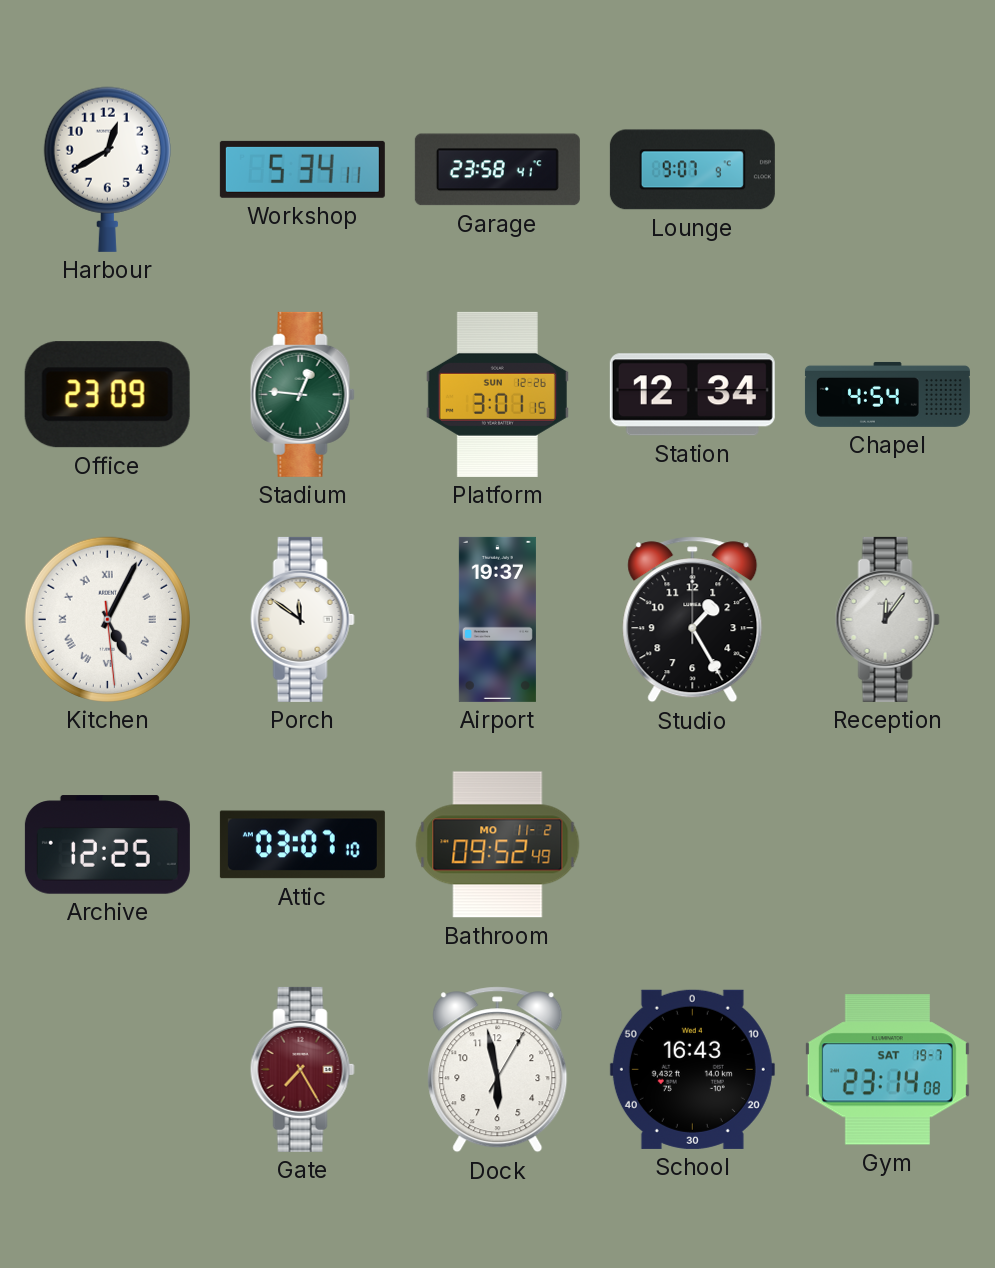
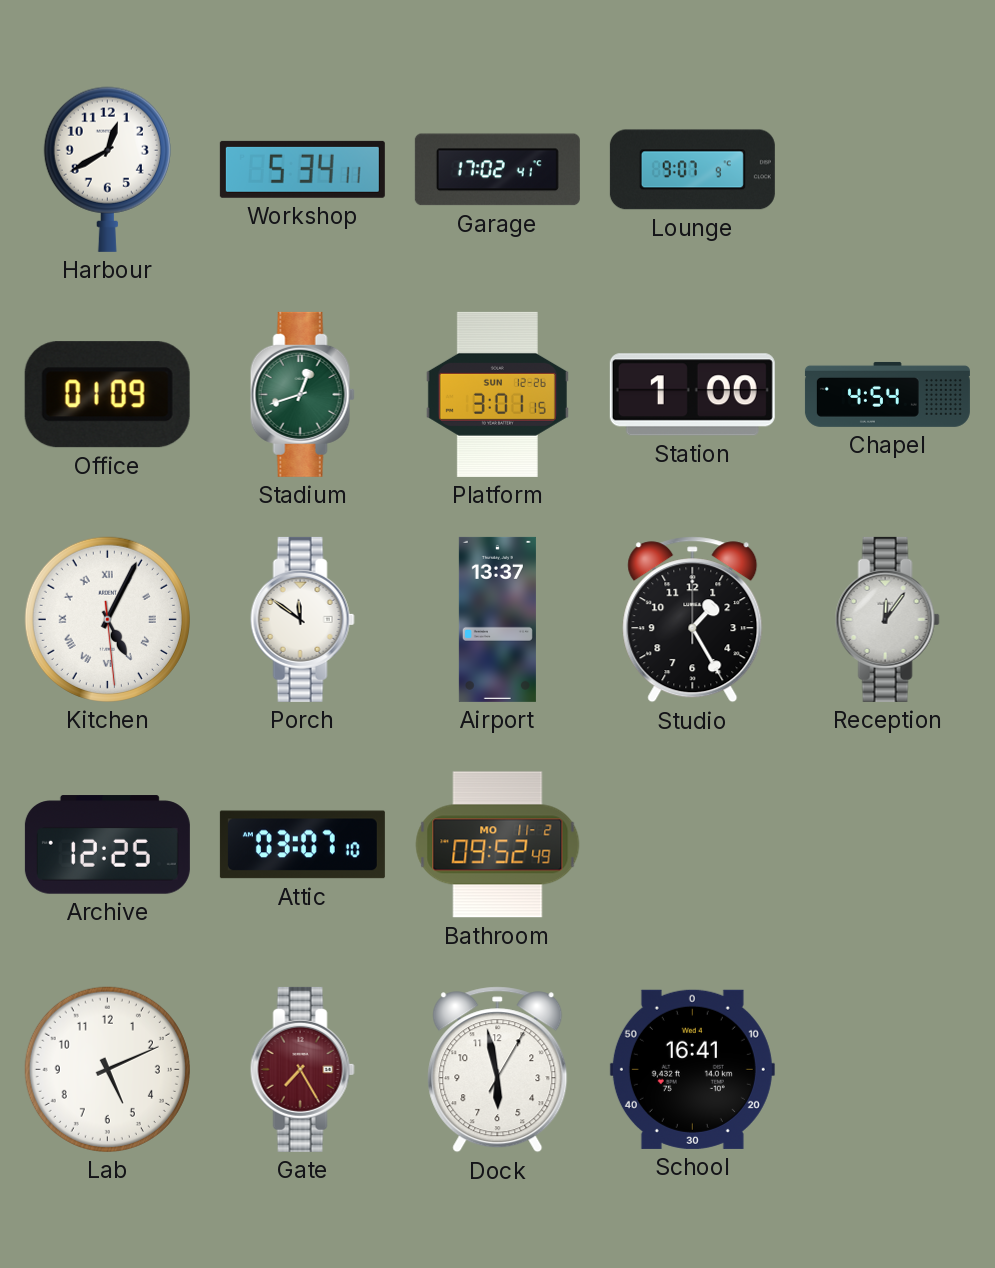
Garage: 23:58 -> 17:02
Office: 23:09 -> 01:09
Stadium: 12:46 -> 12:42
Station: 12:34 -> 1:00
Airport: 19:37 -> 13:37
Lab: none -> 5:11
School: 16:43 -> 16:41
Gym: 23:14 -> none
